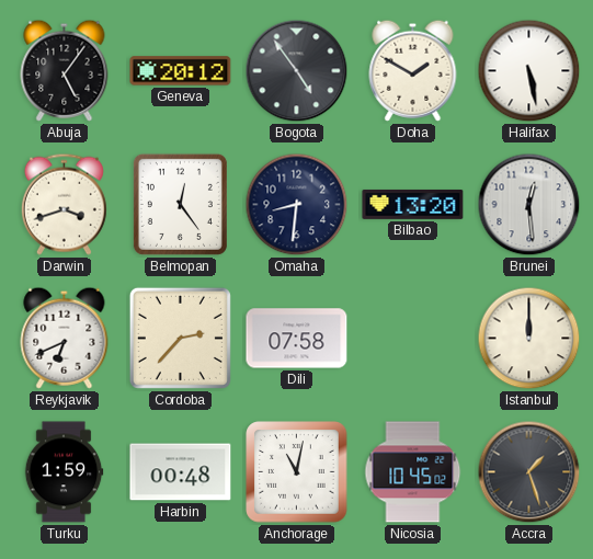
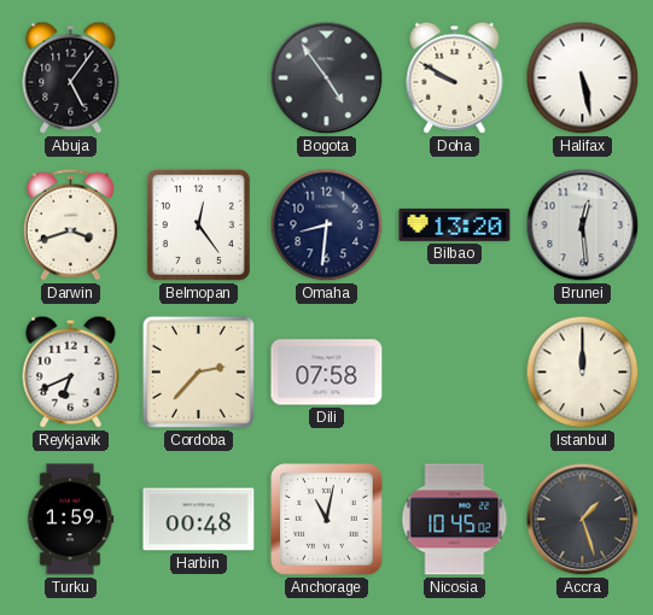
Geneva: 20:12 -> none
Doha: 1:50 -> 9:50
